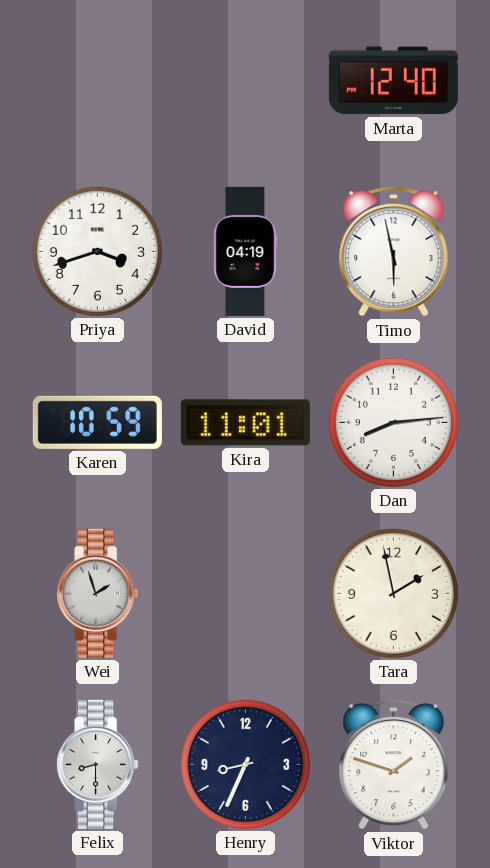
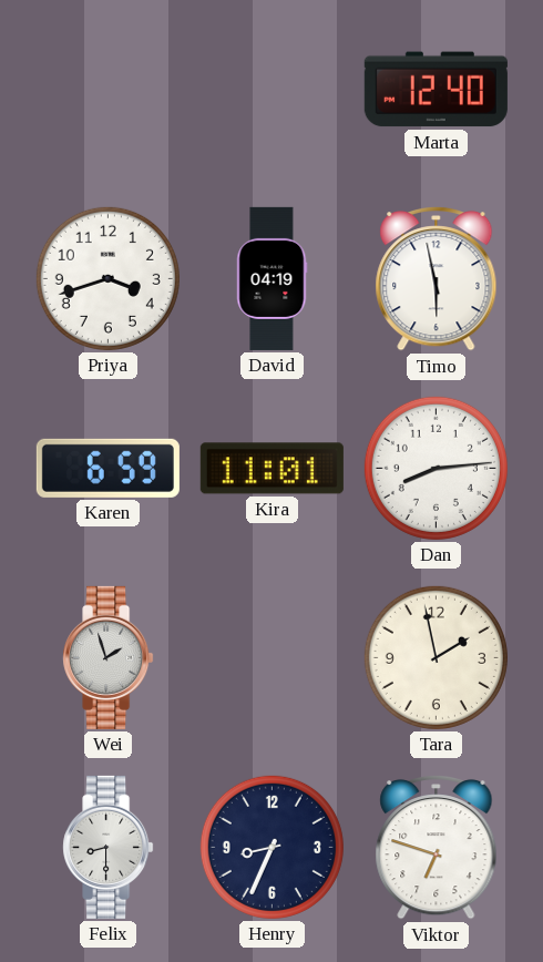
Karen: 10:59 -> 6:59
Viktor: 1:48 -> 6:48
